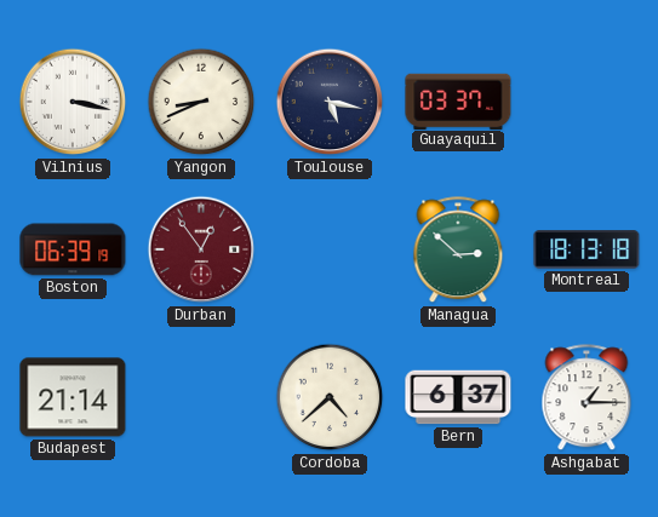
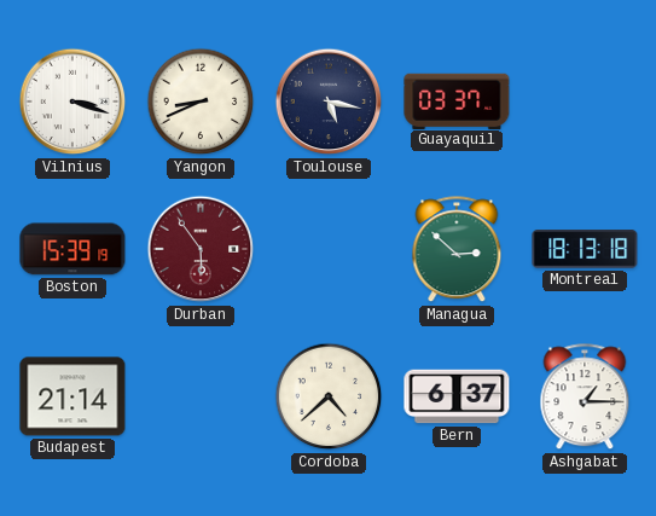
Vilnius: 3:17 -> 3:18
Boston: 06:39 -> 15:39
Durban: 12:54 -> 5:54
